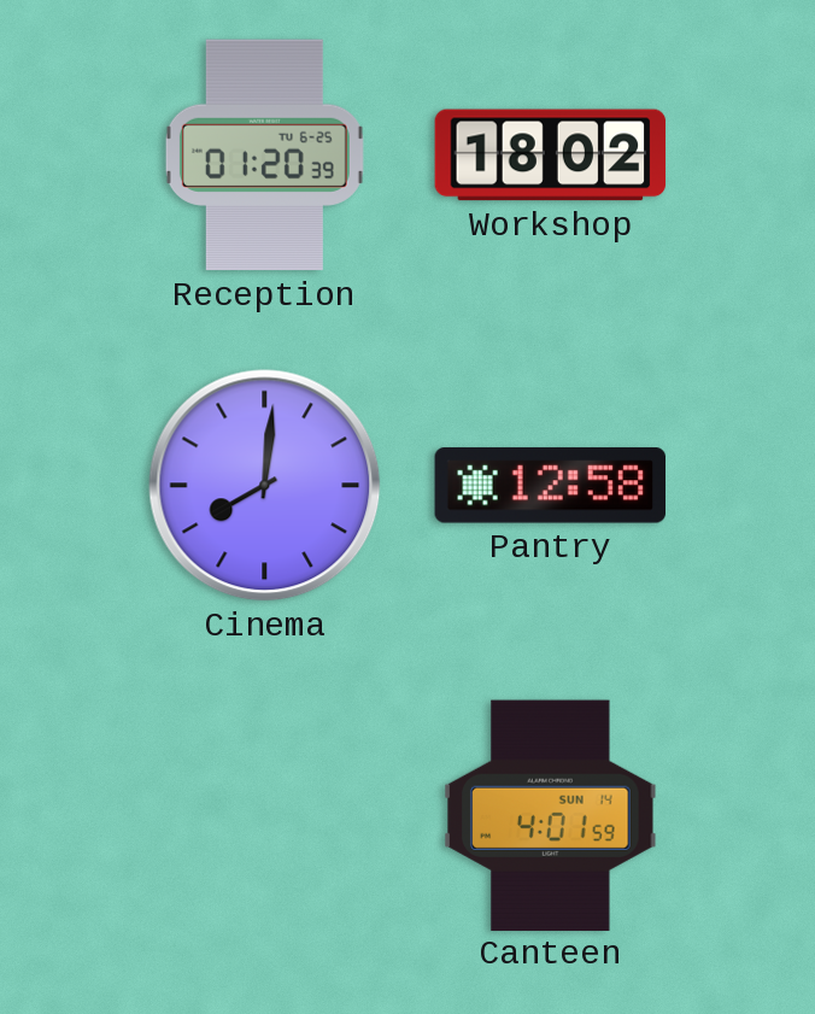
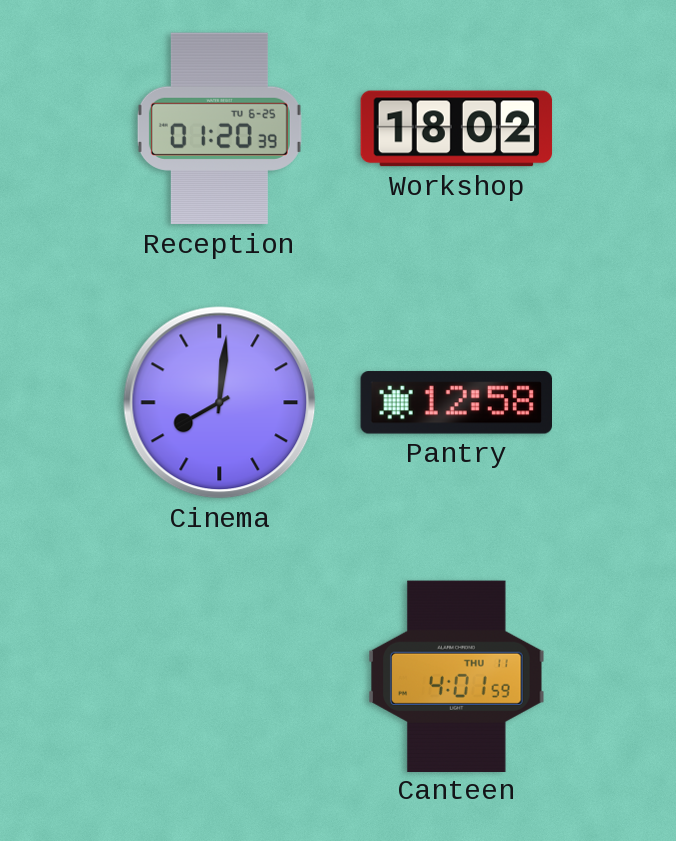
Canteen date: SUN 14 -> THU 11
